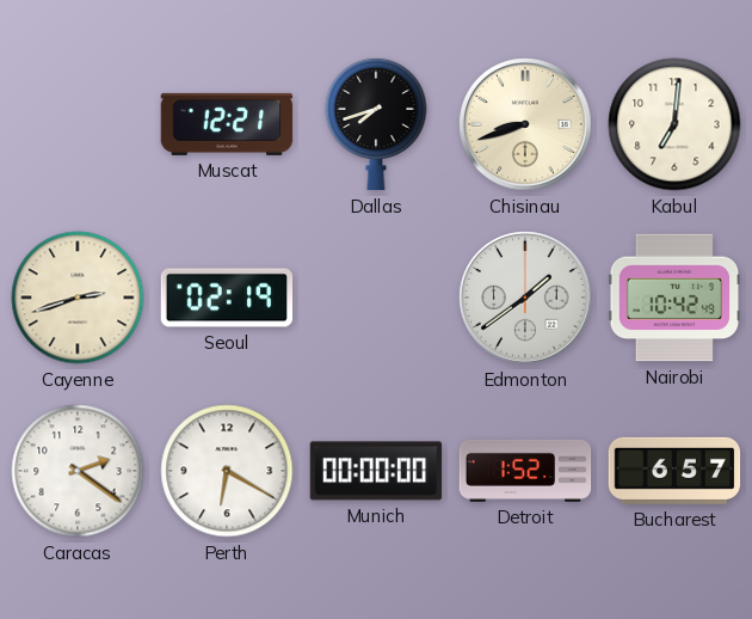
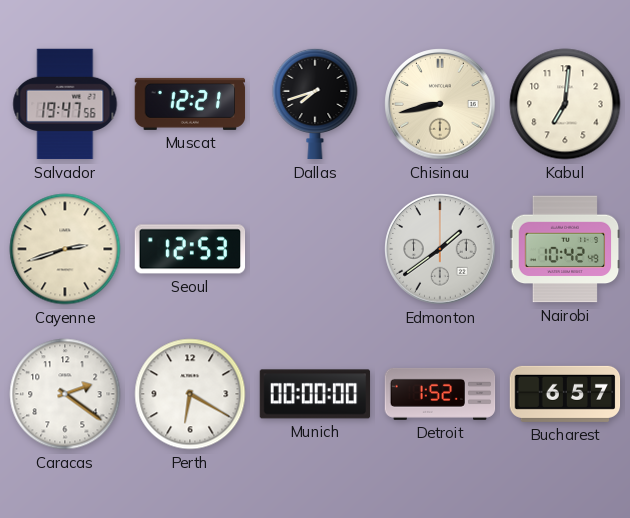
Salvador: none -> 19:47
Chisinau: 8:42 -> 8:43
Seoul: 02:19 -> 12:53
